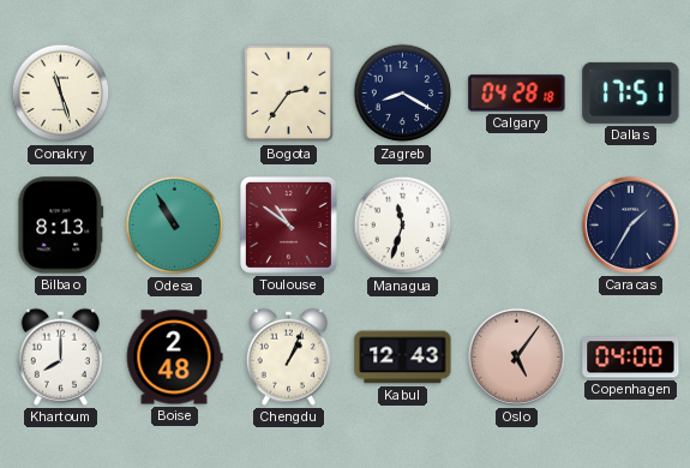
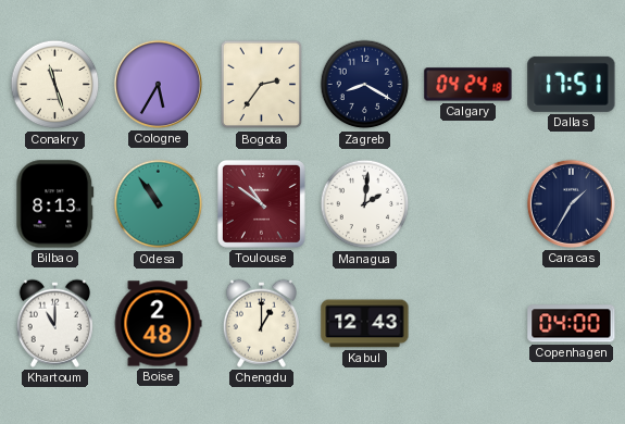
Cologne: none -> 5:35
Calgary: 04:28 -> 04:24
Odesa: 10:55 -> 10:54
Managua: 11:33 -> 2:01
Khartoum: 8:00 -> 11:00
Chengdu: 1:04 -> 1:00
Oslo: 5:06 -> none
